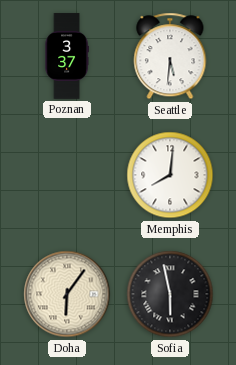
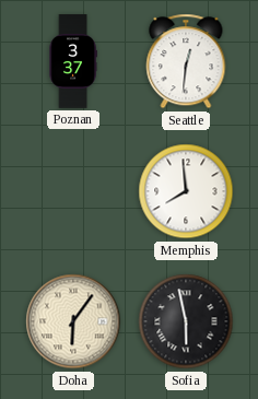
Seattle: 5:31 -> 12:31
Memphis: 8:01 -> 7:59
